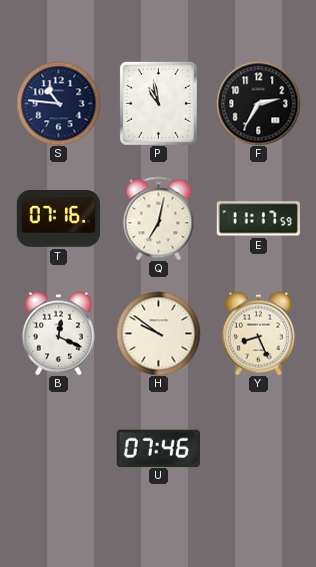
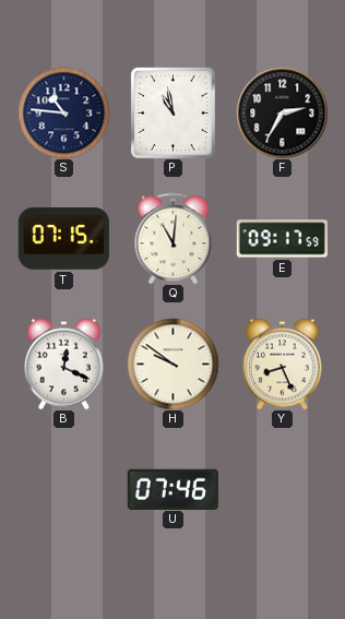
T: 07:16 -> 07:15
Q: 7:02 -> 11:01
E: 11:17 -> 09:17
